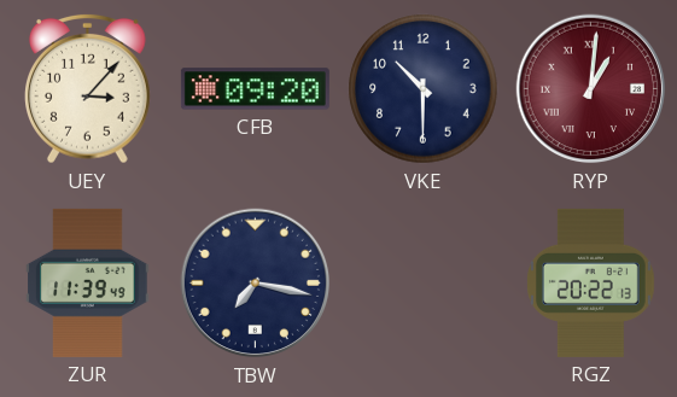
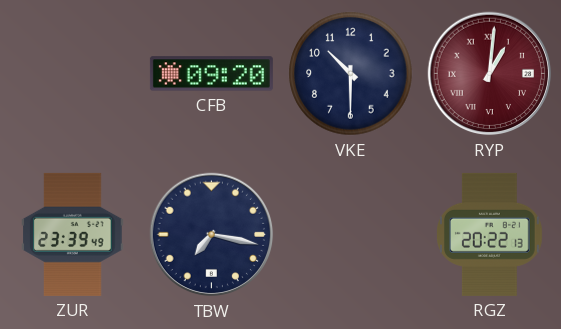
UEY: 3:07 -> none
ZUR: 11:39 -> 23:39
